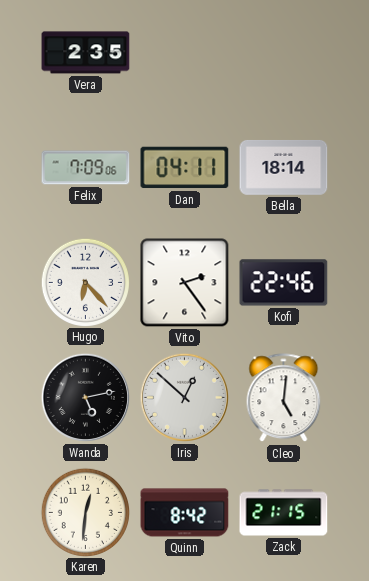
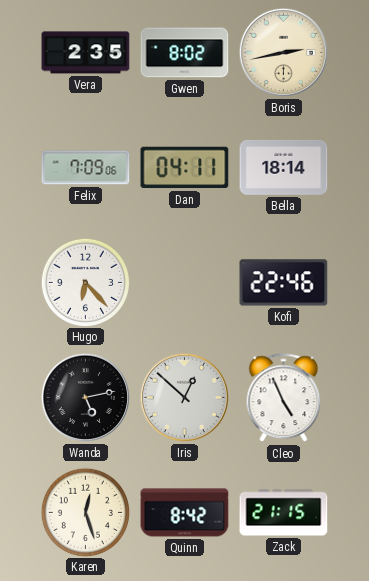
Gwen: none -> 8:02
Boris: none -> 2:43
Vito: 2:24 -> none
Cleo: 5:01 -> 4:56
Karen: 12:31 -> 12:27
